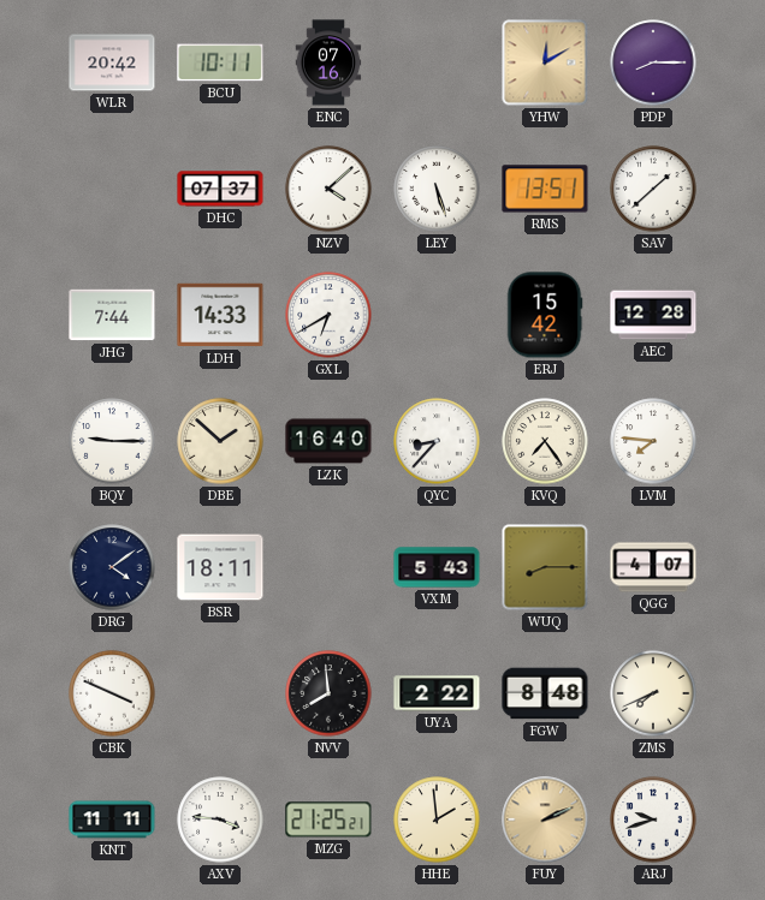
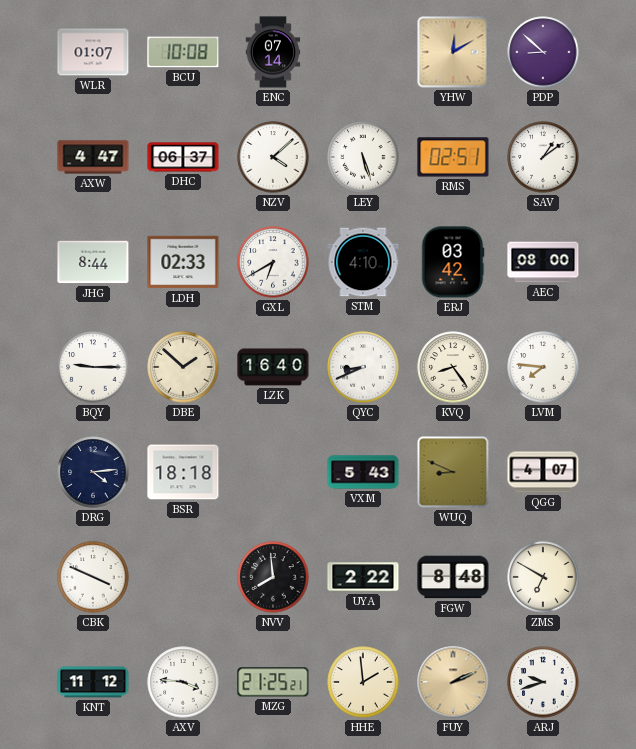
WLR: 20:42 -> 01:07
BCU: 10:11 -> 10:08
ENC: 07:16 -> 07:14
PDP: 8:15 -> 8:52
AXW: none -> 4:47
DHC: 07:37 -> 06:37
RMS: 13:51 -> 02:51
SAV: 1:38 -> 1:09
JHG: 7:44 -> 8:44
LDH: 14:33 -> 02:33
STM: none -> 4:10
ERJ: 15:42 -> 03:42
AEC: 12:28 -> 08:00
QYC: 8:37 -> 8:41
KVQ: 7:24 -> 8:24
DRG: 4:09 -> 4:14
BSR: 18:11 -> 18:18
WUQ: 8:15 -> 8:49
ZMS: 7:41 -> 6:50
KNT: 11:11 -> 11:12
